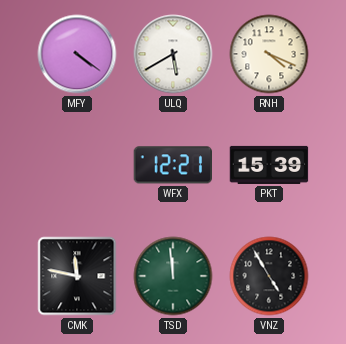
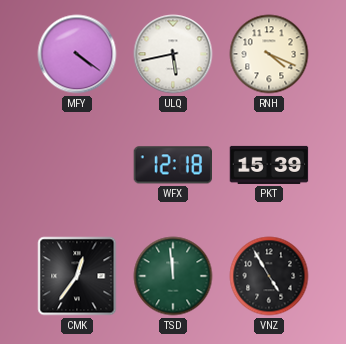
ULQ: 5:40 -> 5:43
WFX: 12:21 -> 12:18
CMK: 11:47 -> 12:36
